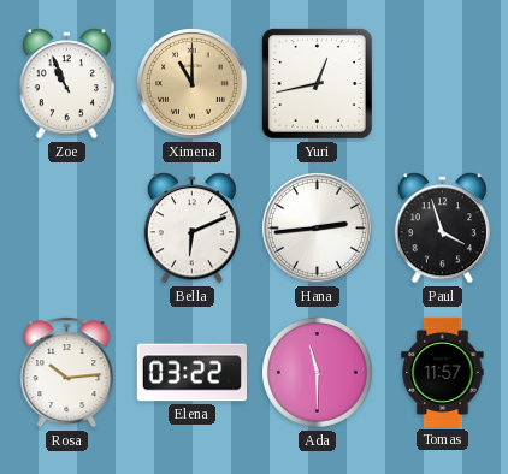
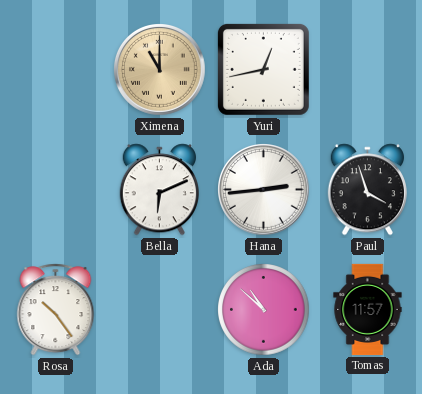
Zoe: 10:56 -> none
Rosa: 10:14 -> 10:24
Elena: 03:22 -> none
Ada: 11:30 -> 10:52
